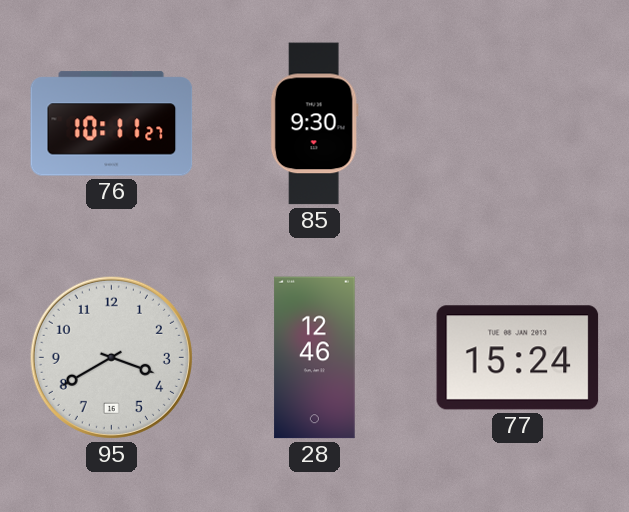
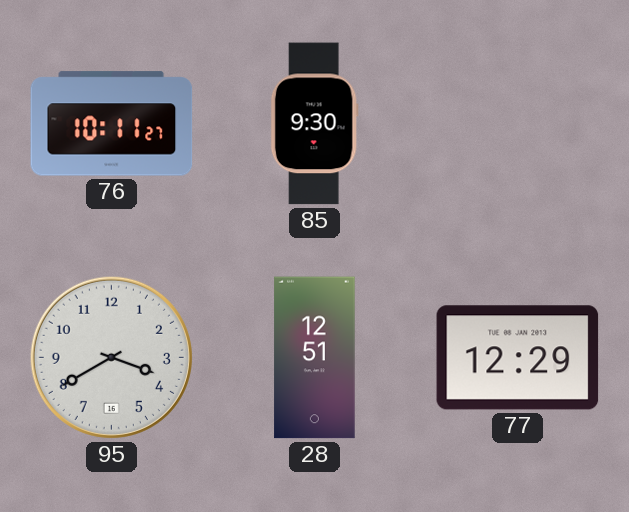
28: 12:46 -> 12:51
77: 15:24 -> 12:29
